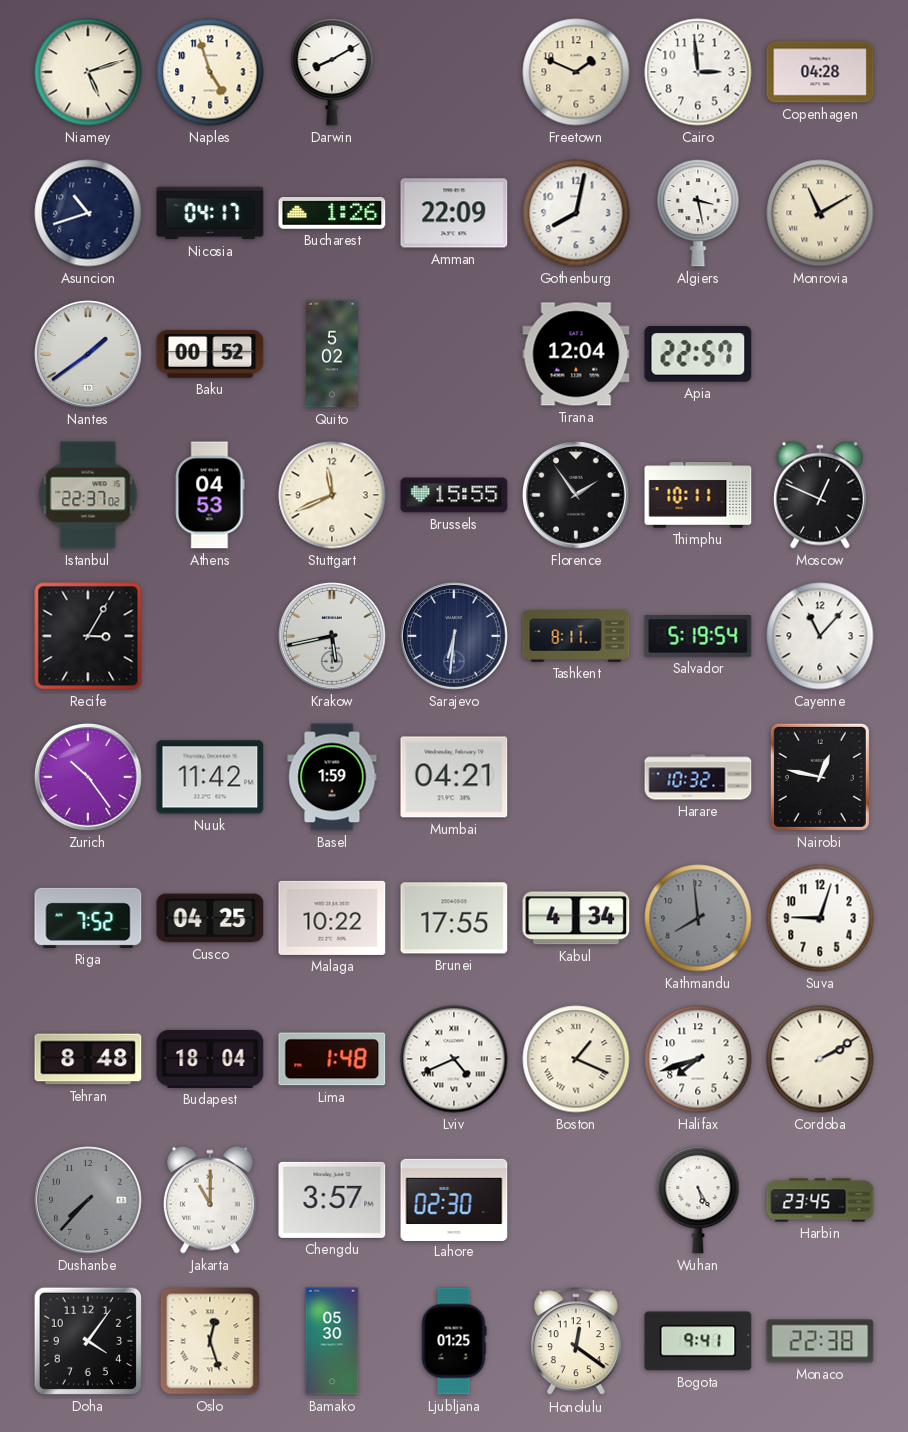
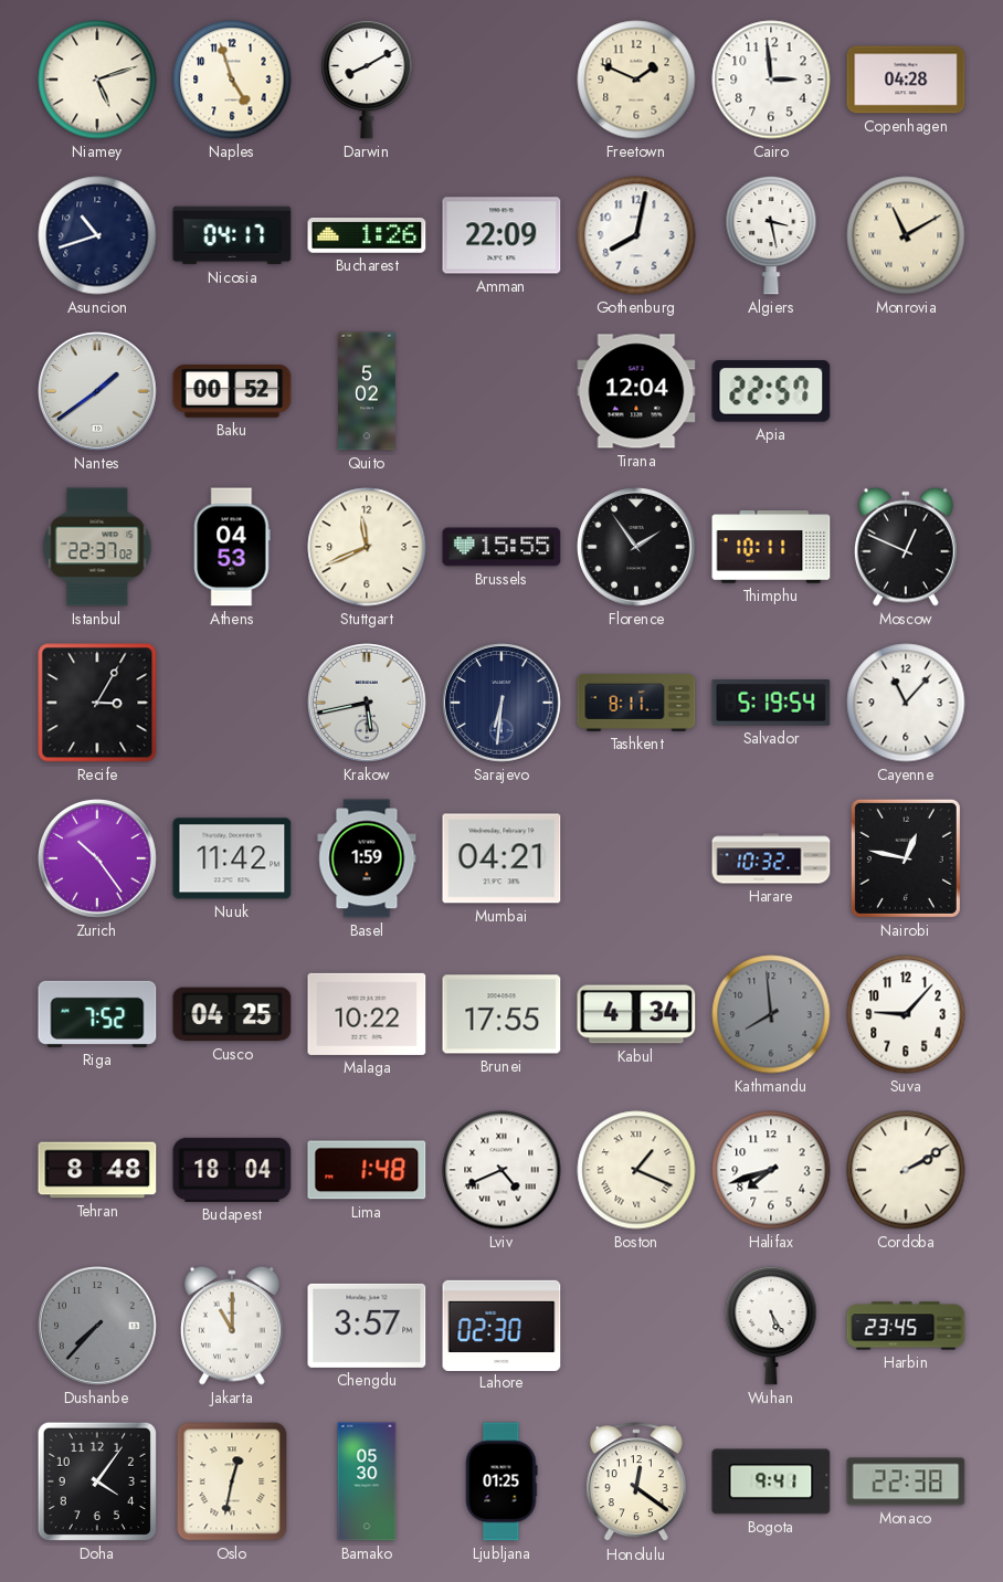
Suva: 9:03 -> 9:07
Oslo: 12:27 -> 12:32
